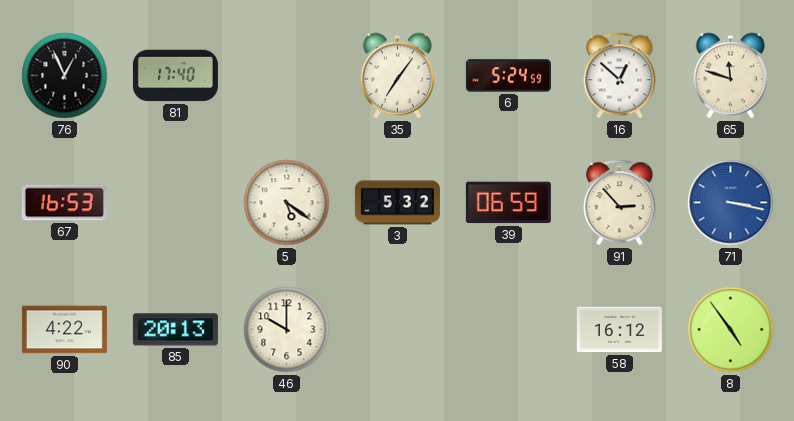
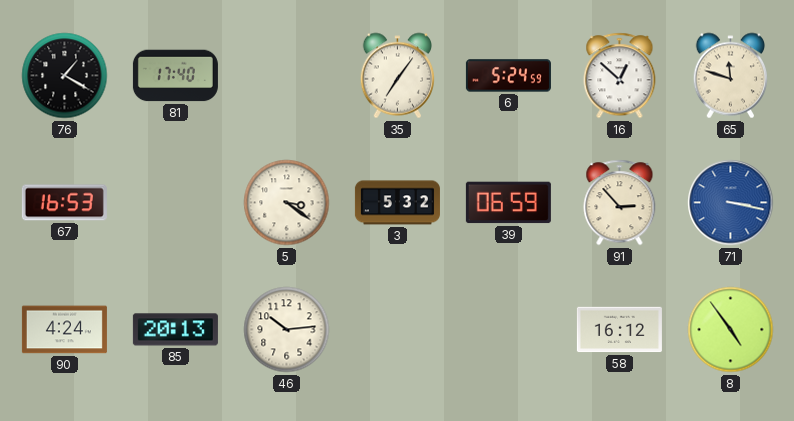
76: 12:56 -> 1:20
5: 5:21 -> 3:21
90: 4:22 -> 4:24
46: 10:00 -> 10:14
